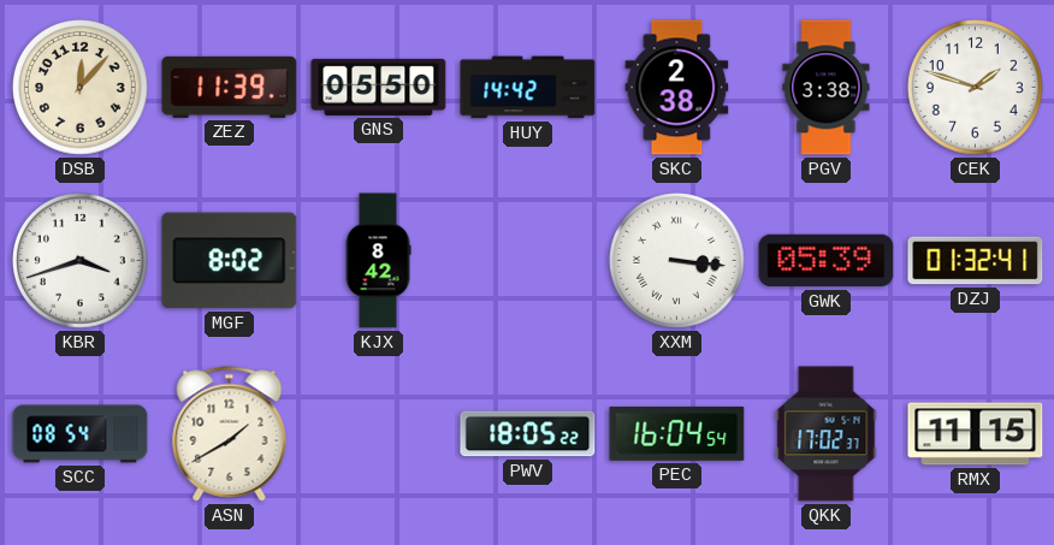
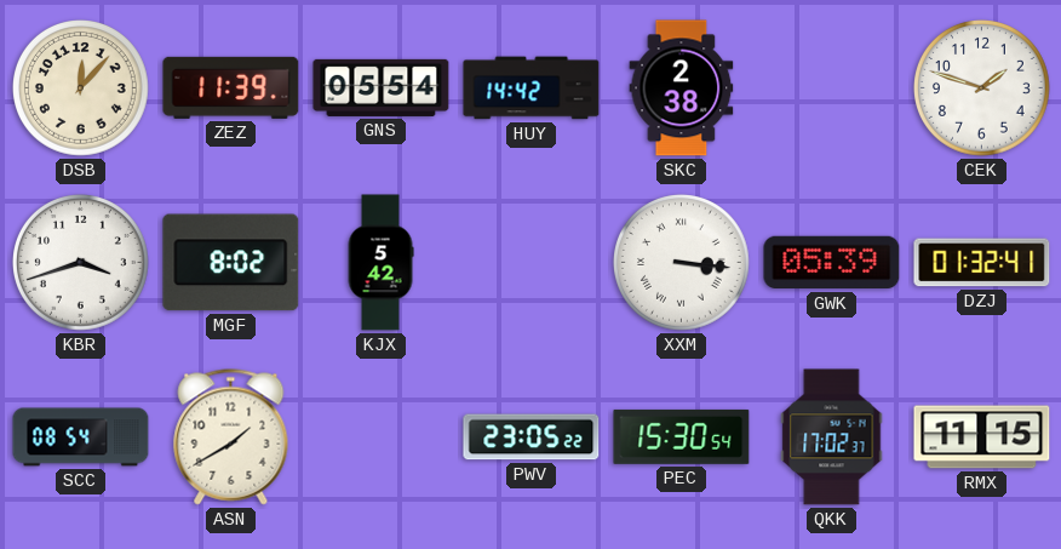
GNS: 05:50 -> 05:54
PGV: 3:38 -> none
KJX: 8:42 -> 5:42
PWV: 18:05 -> 23:05
PEC: 16:04 -> 15:30
